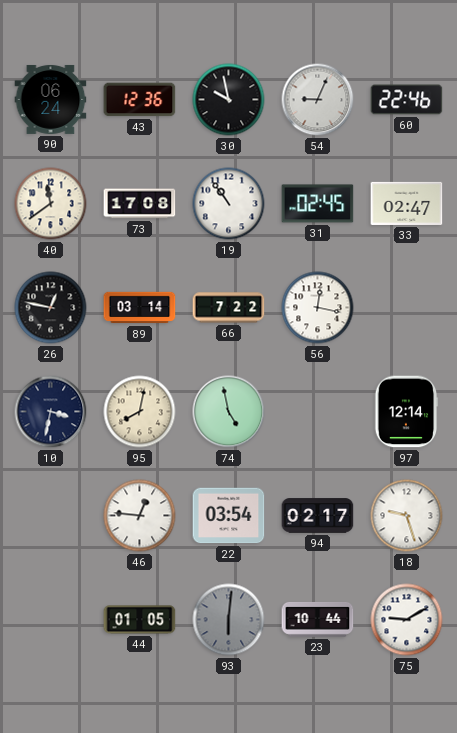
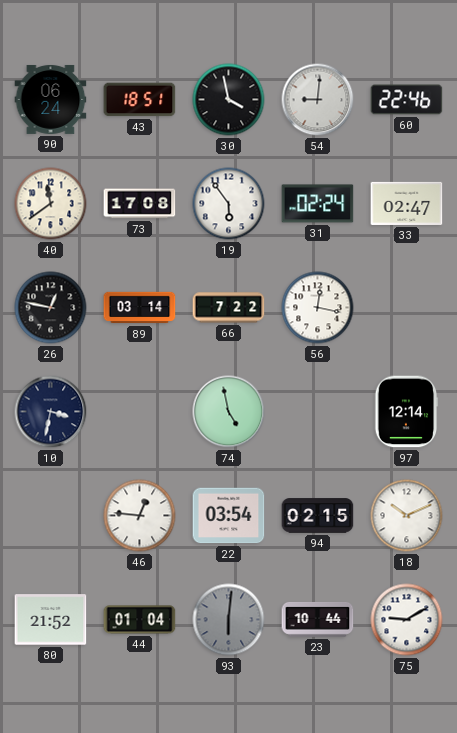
43: 12:36 -> 18:51
30: 9:58 -> 3:58
54: 9:04 -> 9:01
19: 10:54 -> 5:54
31: 02:45 -> 02:24
95: 8:02 -> none
94: 02:17 -> 02:15
18: 9:27 -> 10:11
80: none -> 21:52
44: 01:05 -> 01:04
